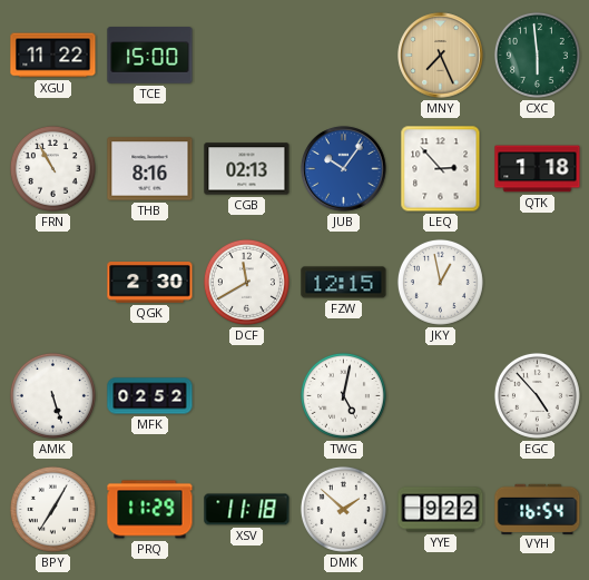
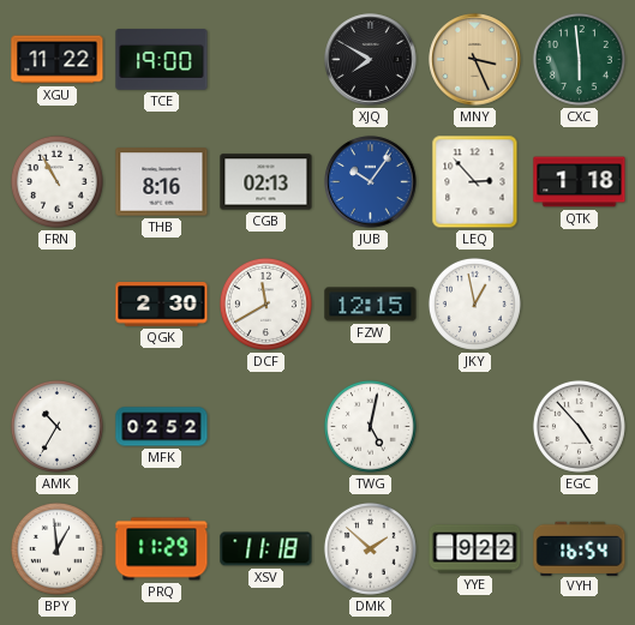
TCE: 15:00 -> 19:00
XJQ: none -> 7:50
MNY: 7:26 -> 3:26
AMK: 5:27 -> 10:35
BPY: 7:05 -> 12:59
